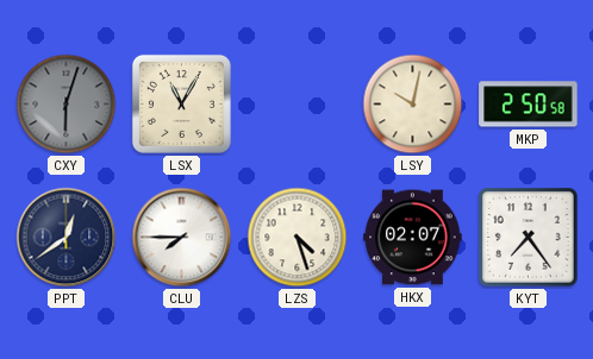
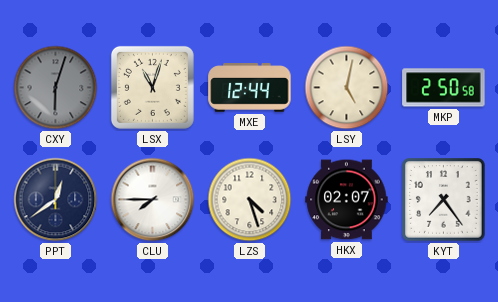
LSX: 11:05 -> 11:03
MXE: none -> 12:44
LSY: 10:02 -> 5:02
